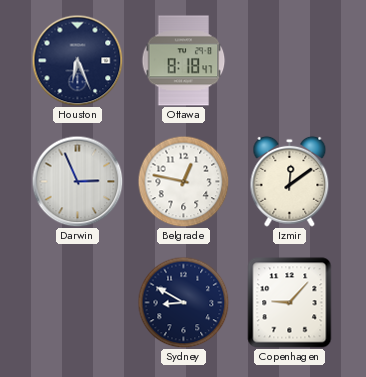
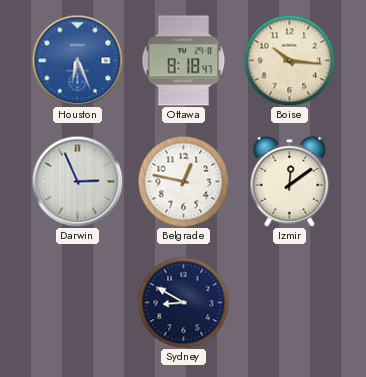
Houston dial: navy -> blue
Boise: none -> 10:16
Copenhagen: 9:07 -> none
